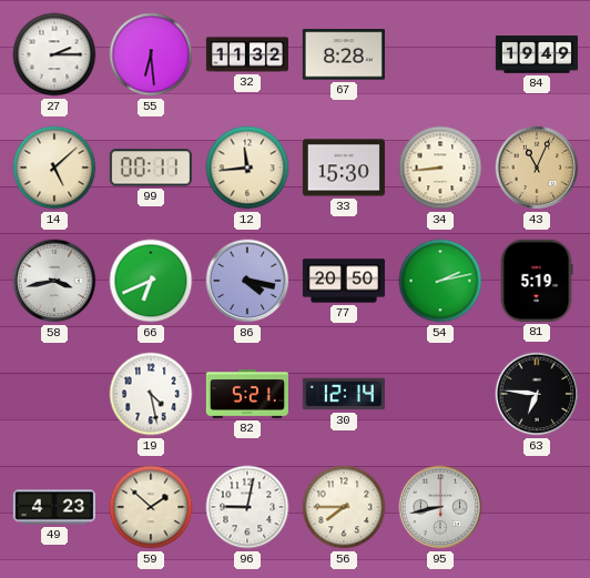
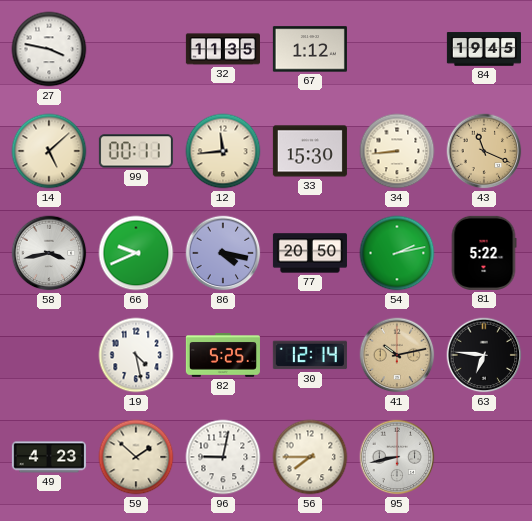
27: 2:15 -> 3:47
55: 6:29 -> none
32: 11:32 -> 11:35
67: 8:28 -> 1:12
84: 19:49 -> 19:45
43: 11:04 -> 11:19
66: 6:41 -> 9:41
81: 5:19 -> 5:22
82: 5:21 -> 5:25
41: none -> 10:13
